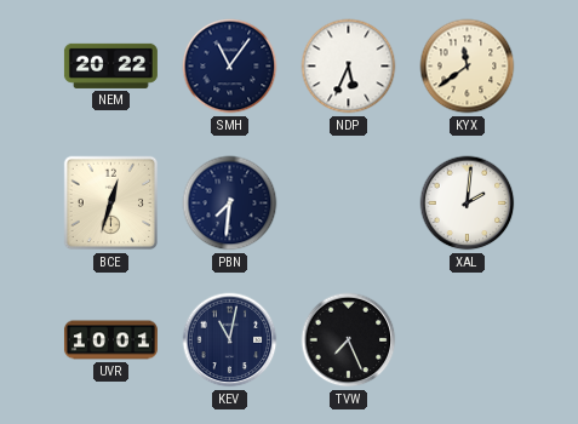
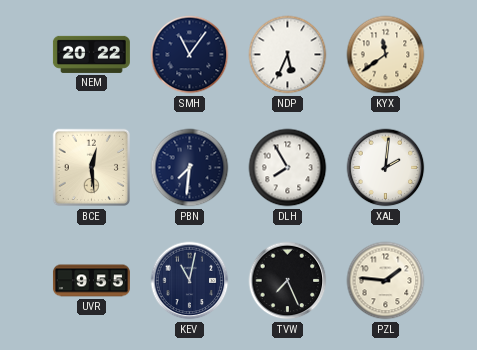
BCE: 12:33 -> 12:29
DLH: none -> 7:55
UVR: 10:01 -> 9:55
PZL: none -> 1:46
